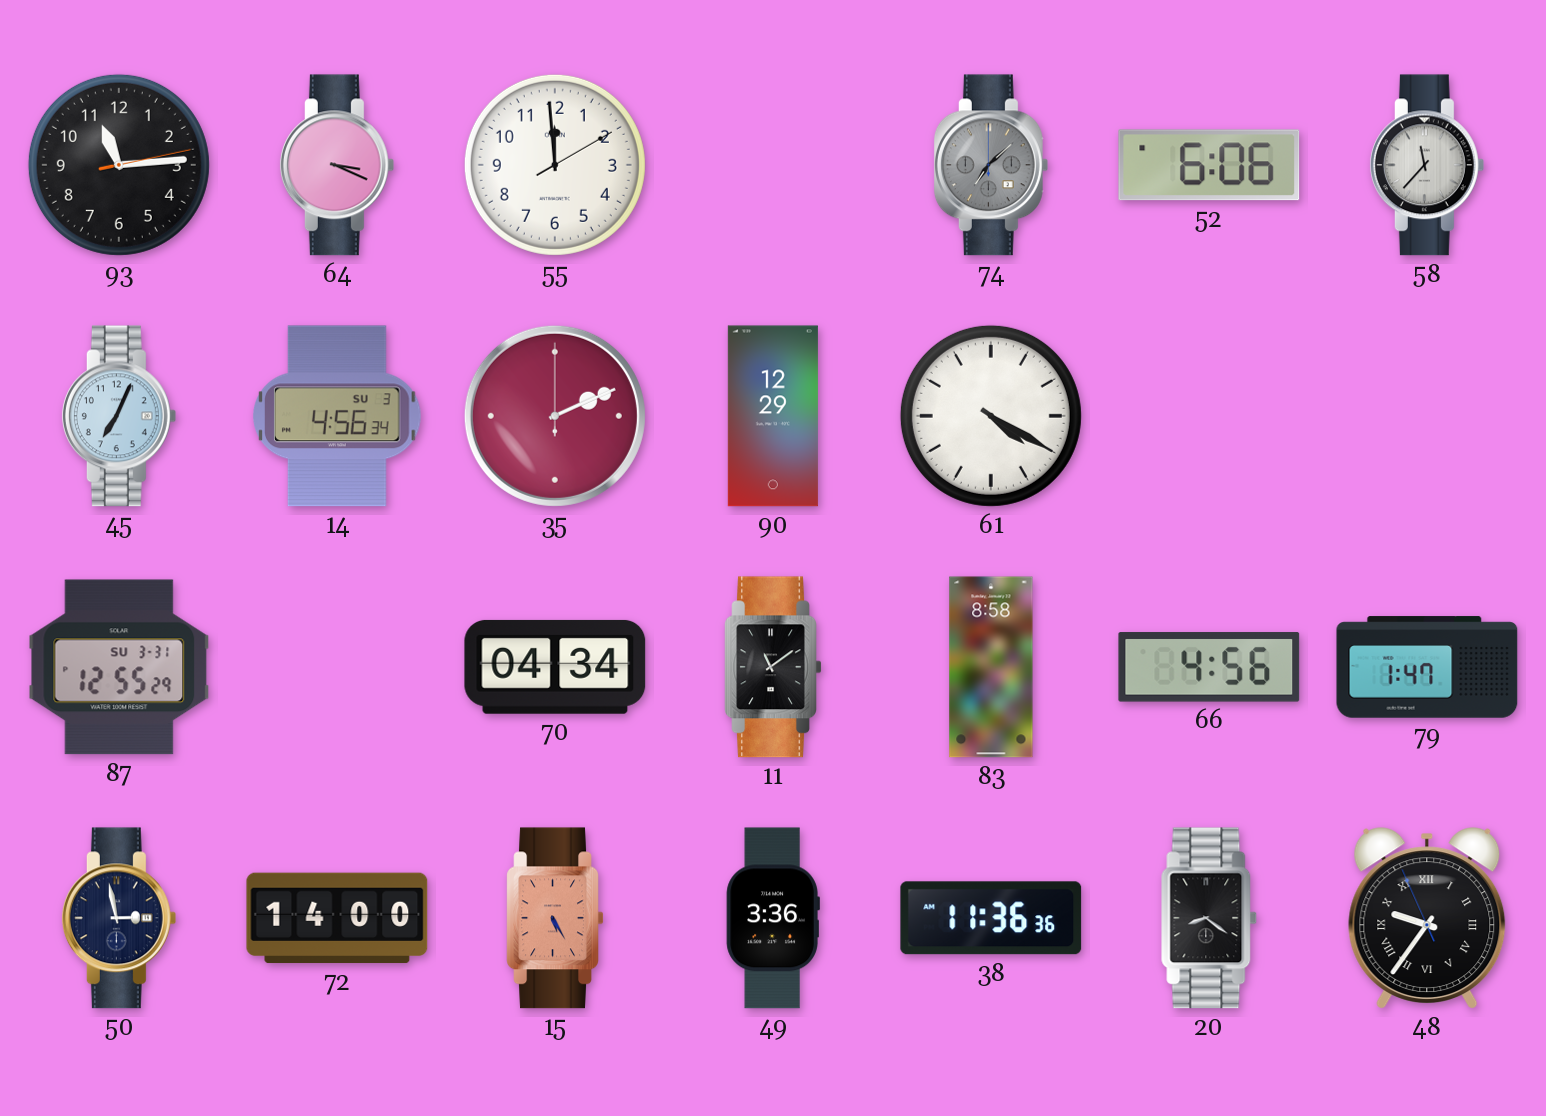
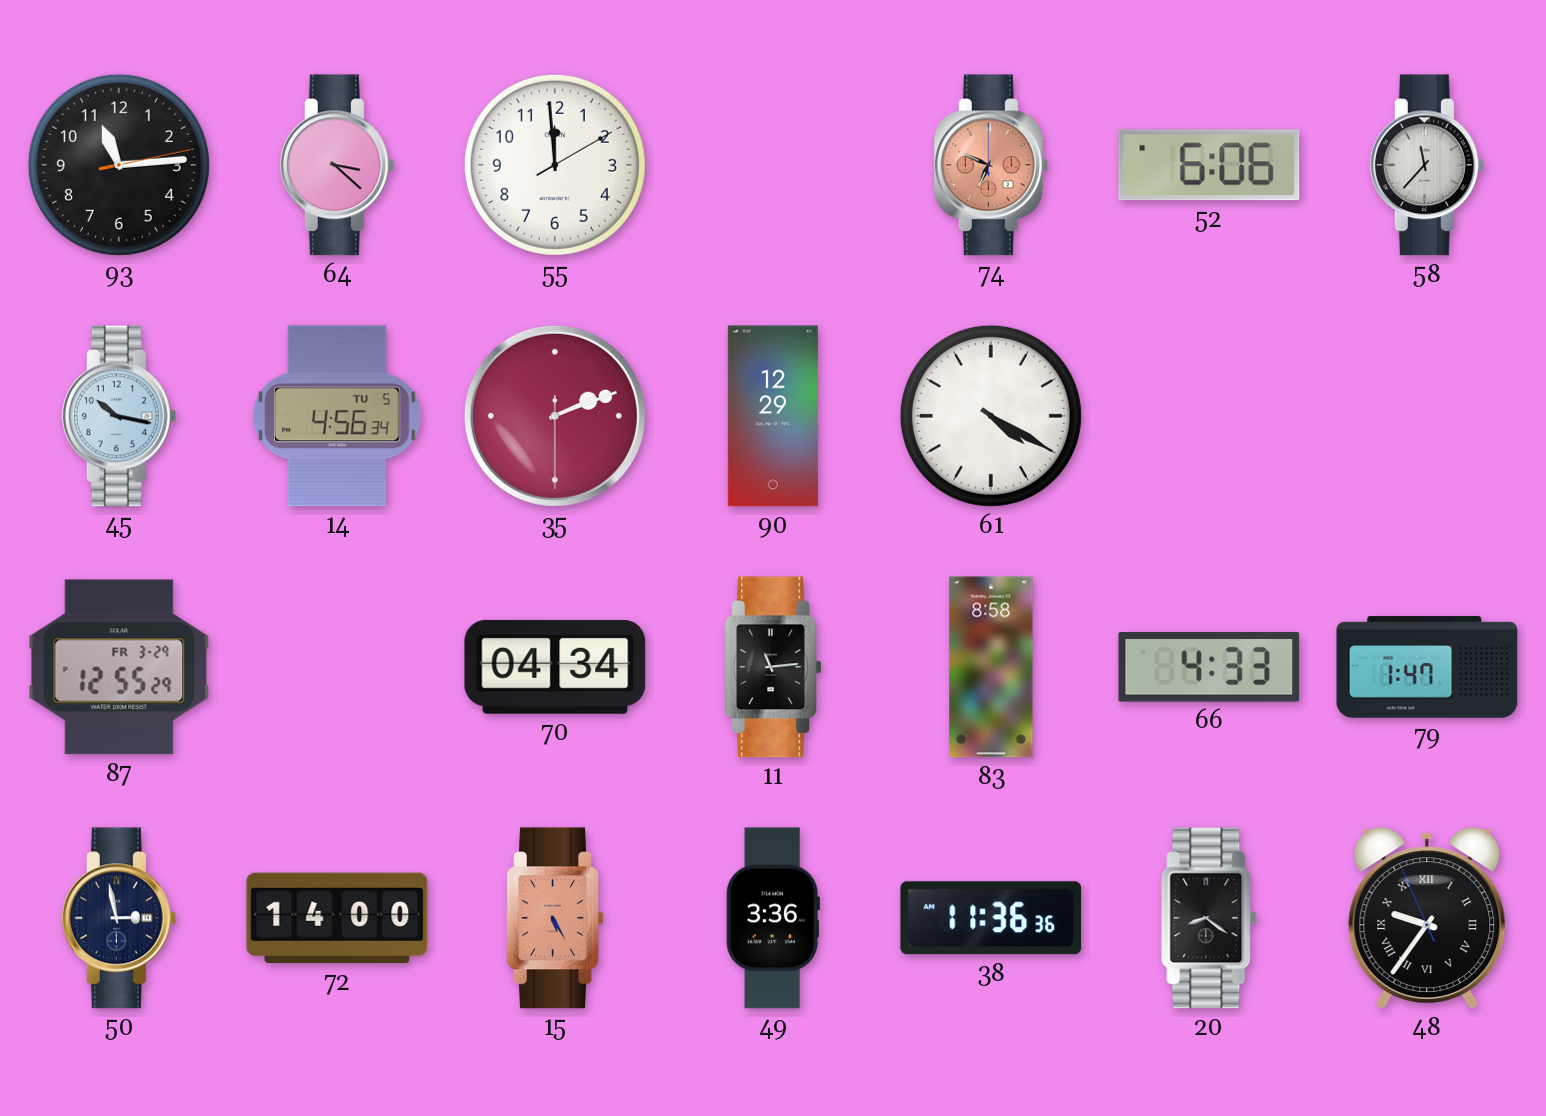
64: 3:19 -> 3:22
74: 7:08 -> 6:49
74 dial: grey -> salmon
45: 7:04 -> 10:17
14 date: SU 3 -> TU 5
35: 2:11:00 -> 2:11:30
87 date: SU 3-31 -> FR 3-29
11: 11:09 -> 11:14
66: 4:56 -> 4:33
